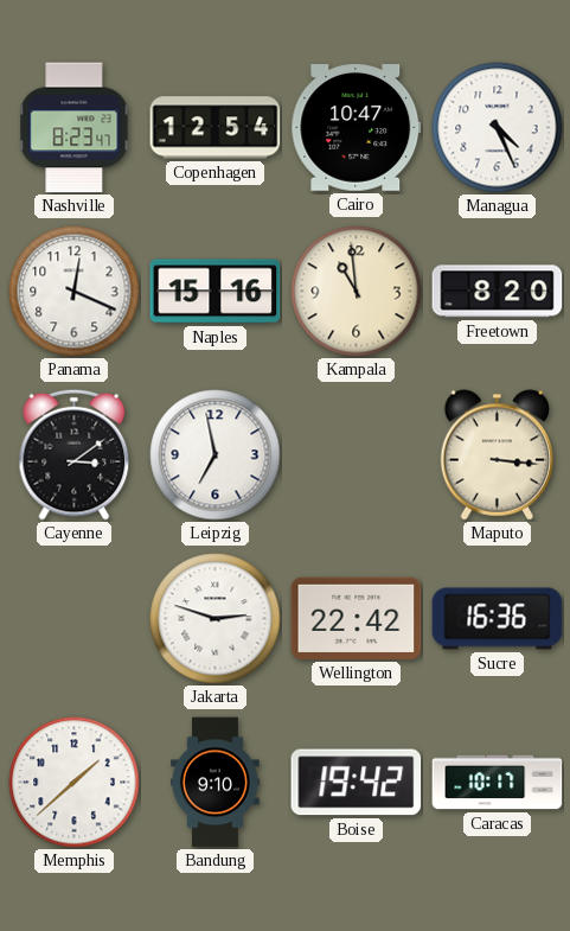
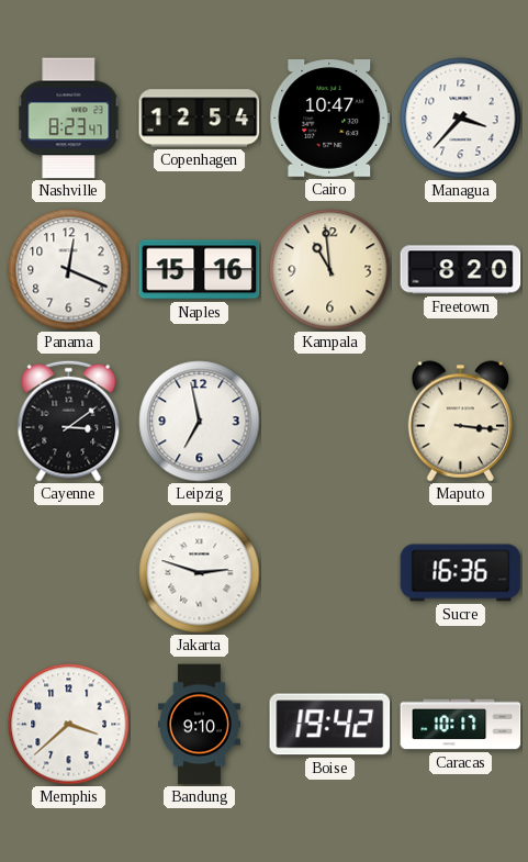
Managua: 4:26 -> 3:37
Wellington: 22:42 -> none
Memphis: 1:38 -> 3:38
